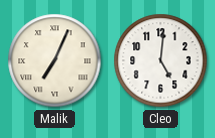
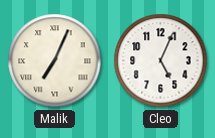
Cleo: 5:01 -> 5:04
